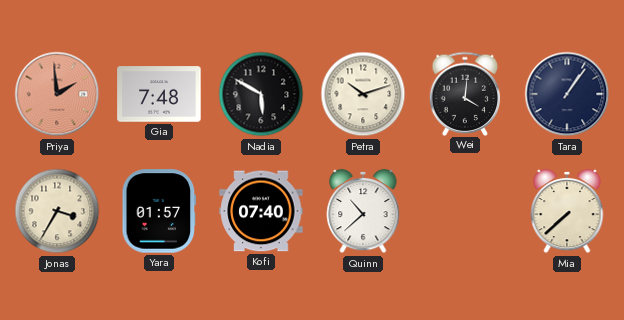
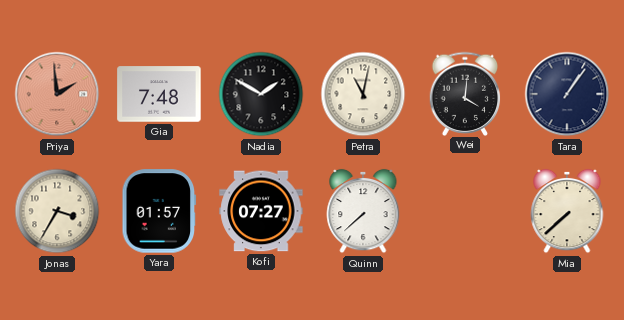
Nadia: 5:50 -> 1:50
Petra: 10:12 -> 11:02
Kofi: 07:40 -> 07:27
Quinn: 10:38 -> 7:38
